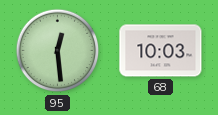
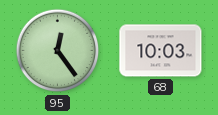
95: 12:29 -> 12:24
